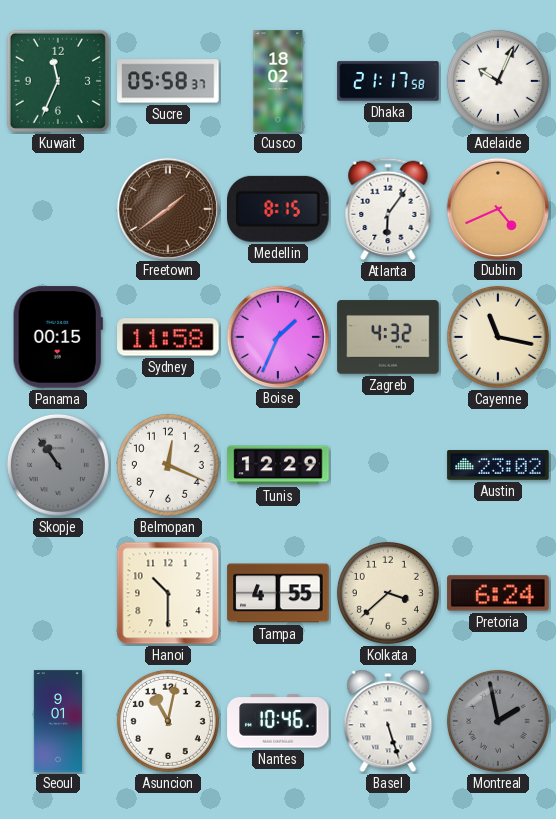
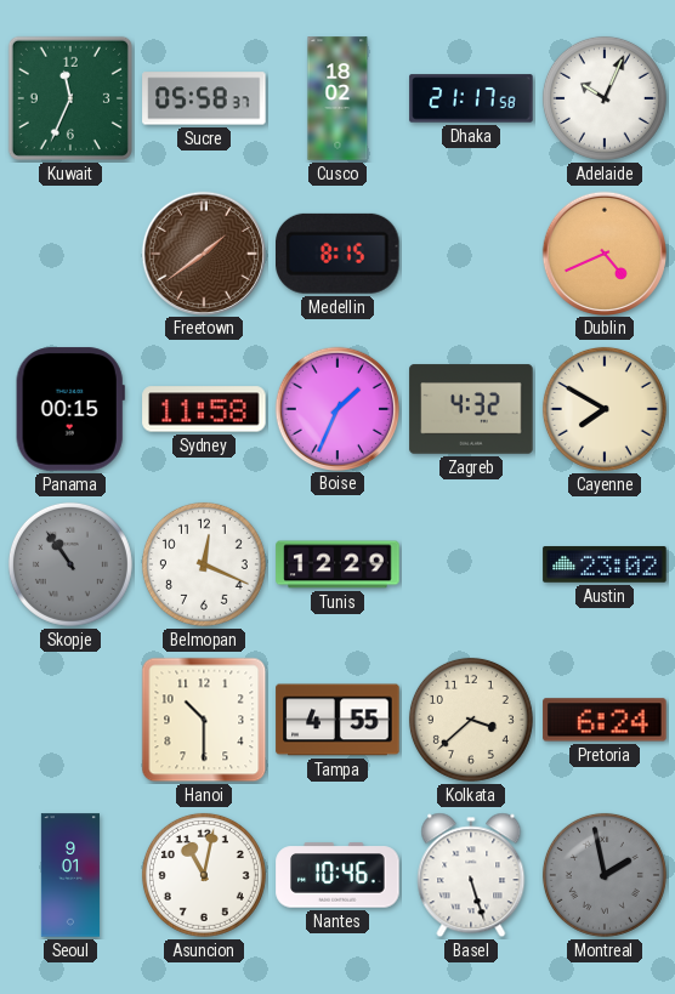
Atlanta: 6:06 -> none
Cayenne: 11:17 -> 7:50
